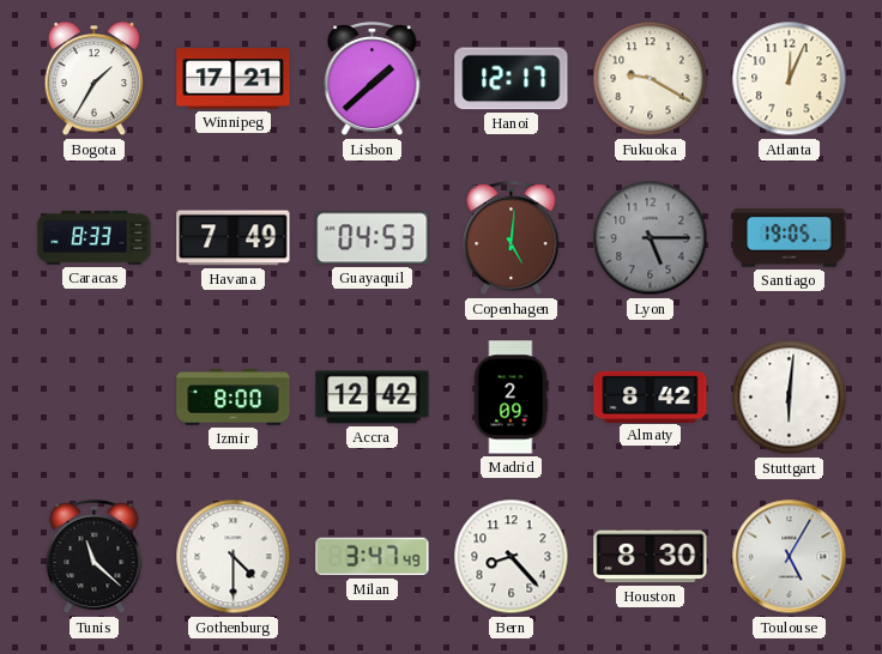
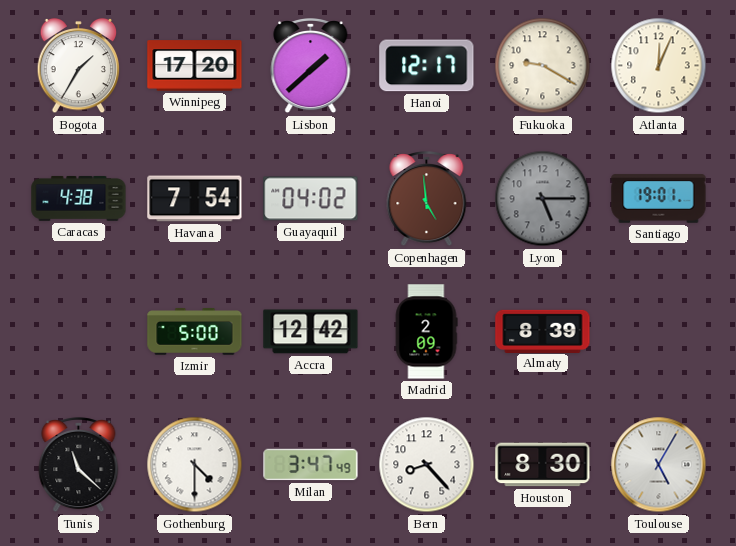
Winnipeg: 17:21 -> 17:20
Caracas: 8:33 -> 4:38
Havana: 7:49 -> 7:54
Guayaquil: 04:53 -> 04:02
Copenhagen: 5:01 -> 4:59
Santiago: 19:05 -> 19:01
Izmir: 8:00 -> 5:00
Almaty: 8:42 -> 8:39
Stuttgart: 6:01 -> none
